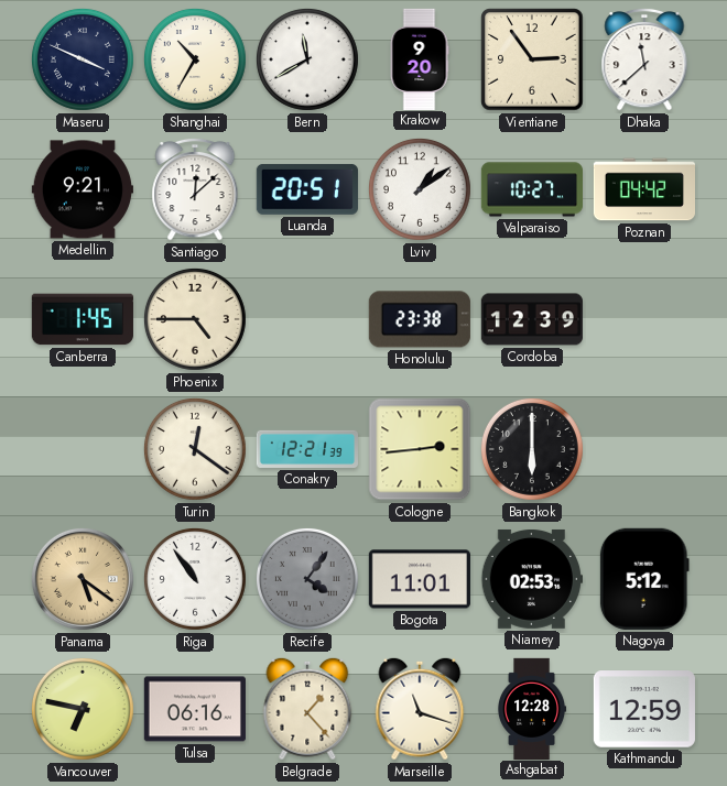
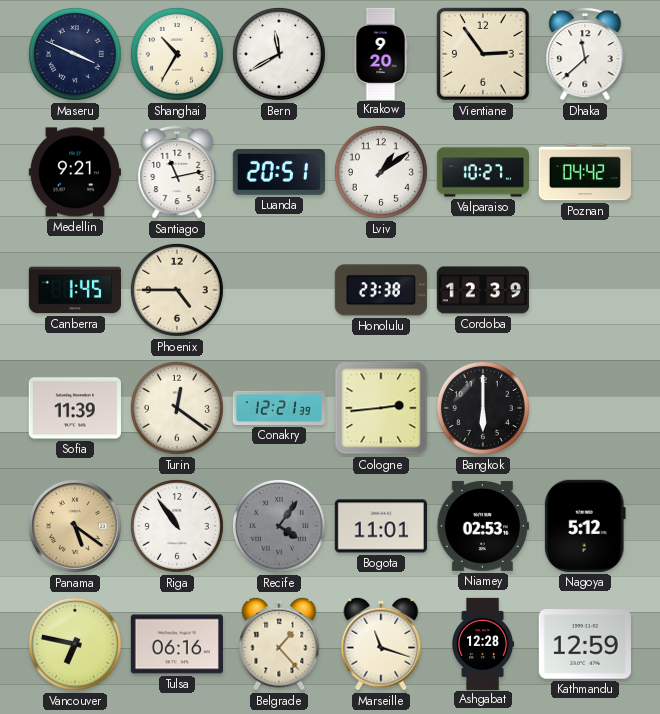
Santiago: 12:08 -> 11:13
Sofia: none -> 11:39
